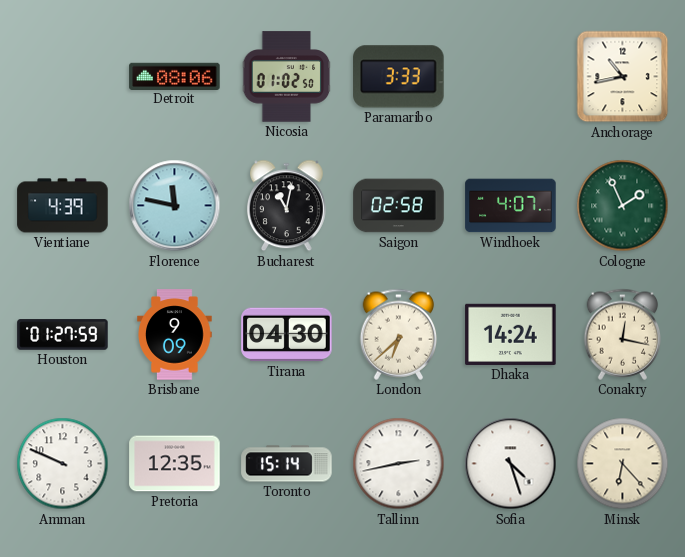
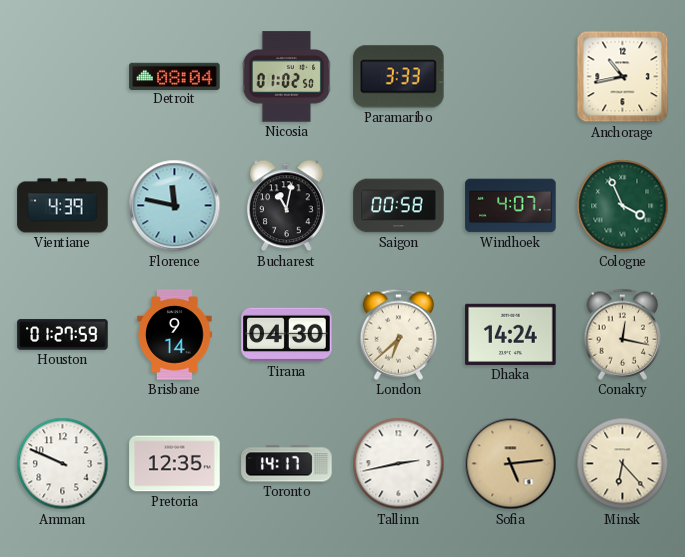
Detroit: 08:06 -> 08:04
Saigon: 02:58 -> 00:58
Cologne: 1:56 -> 3:56
Brisbane: 9:09 -> 9:14
Toronto: 15:14 -> 14:17
Sofia: 4:27 -> 5:14
Sofia dial: white -> champagne
